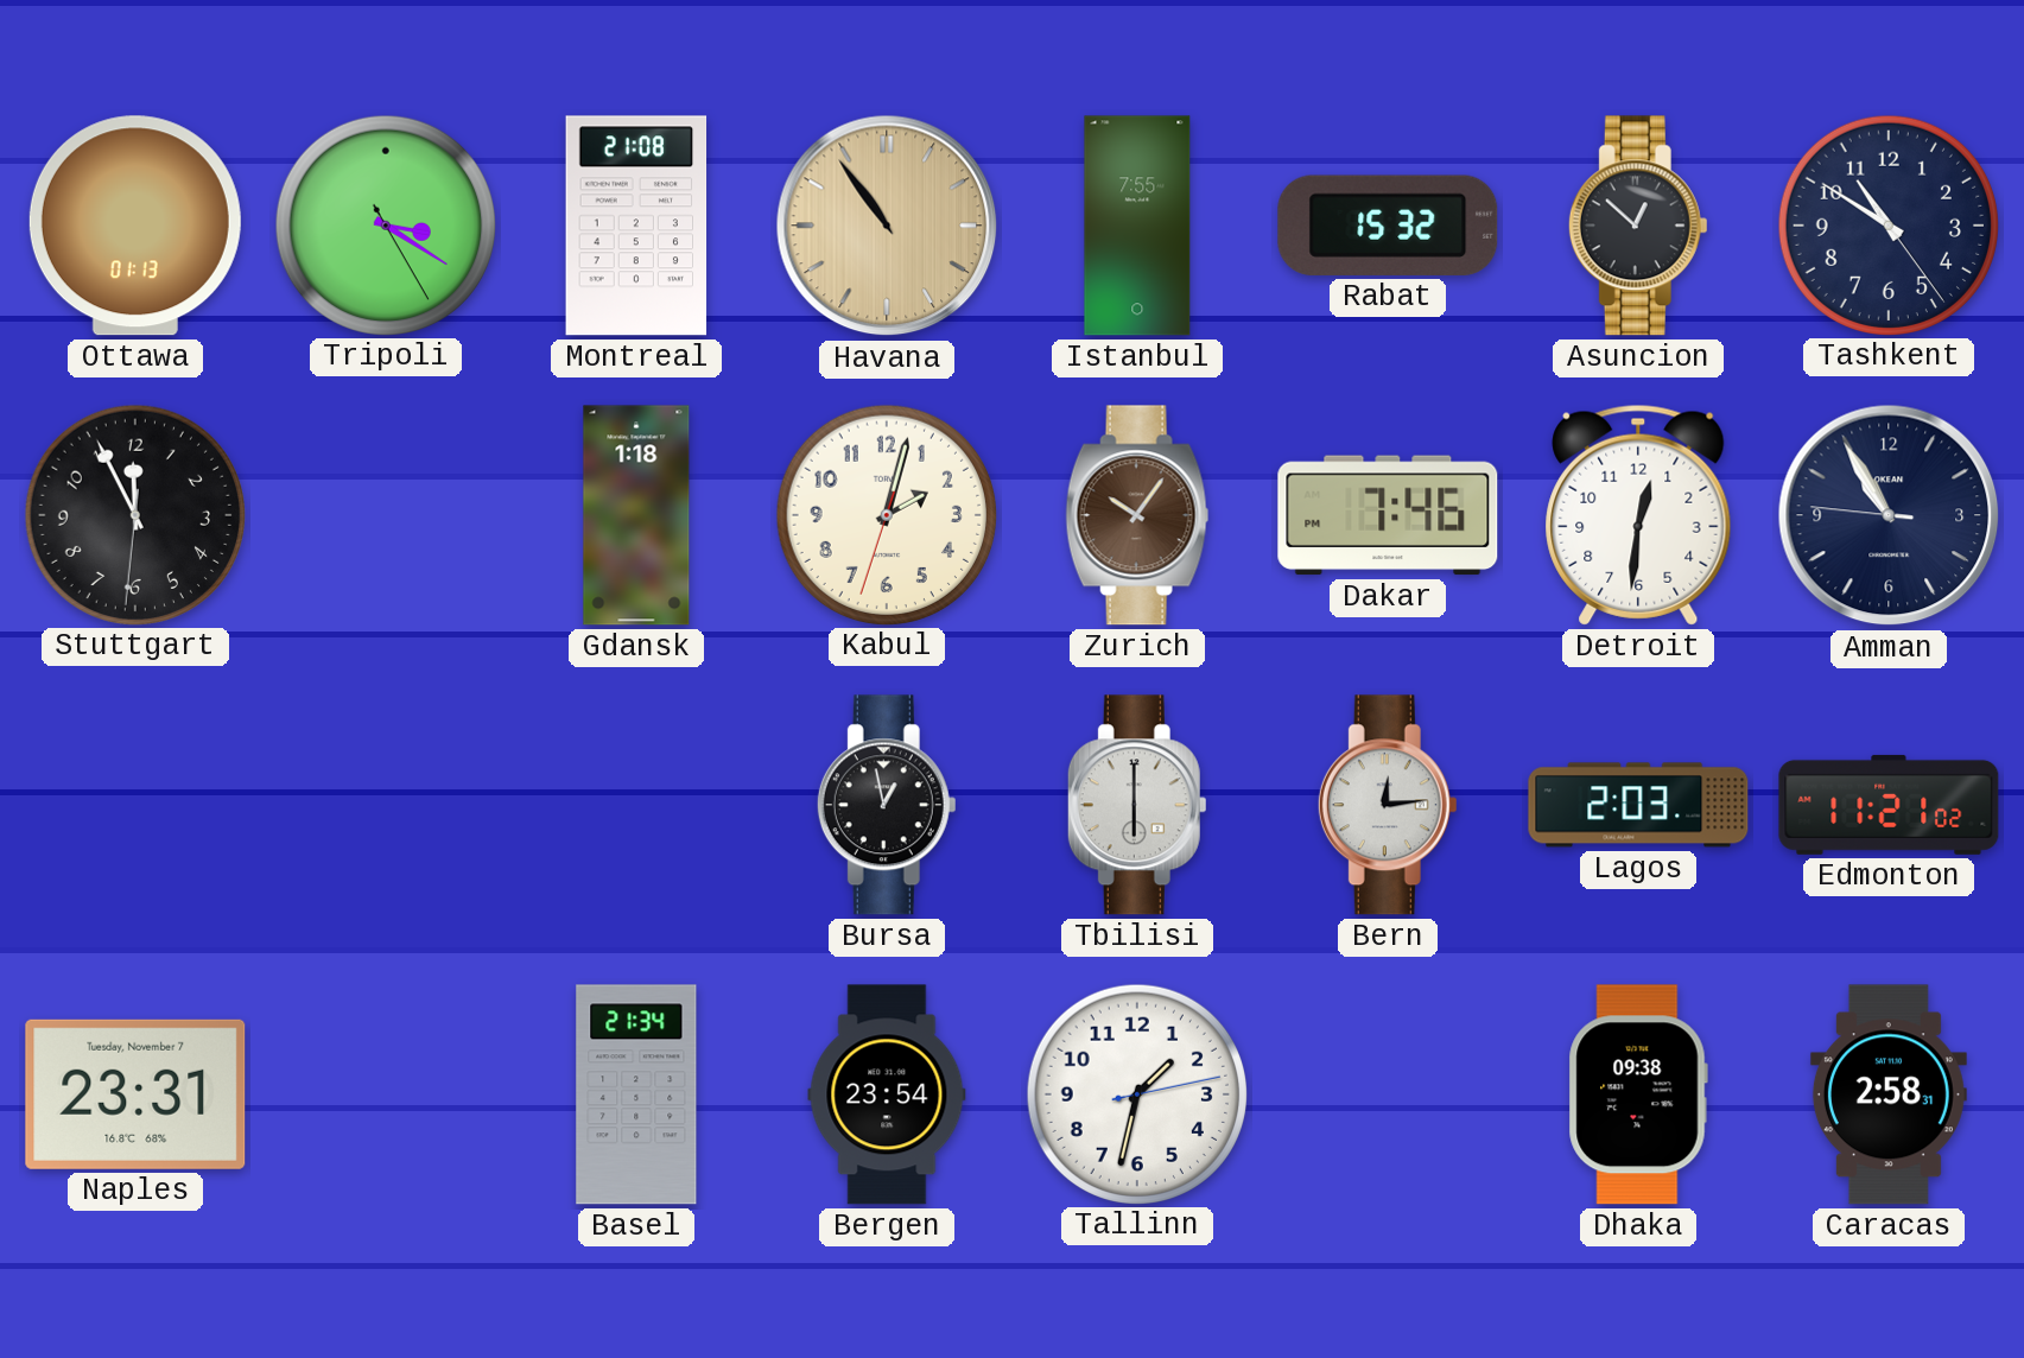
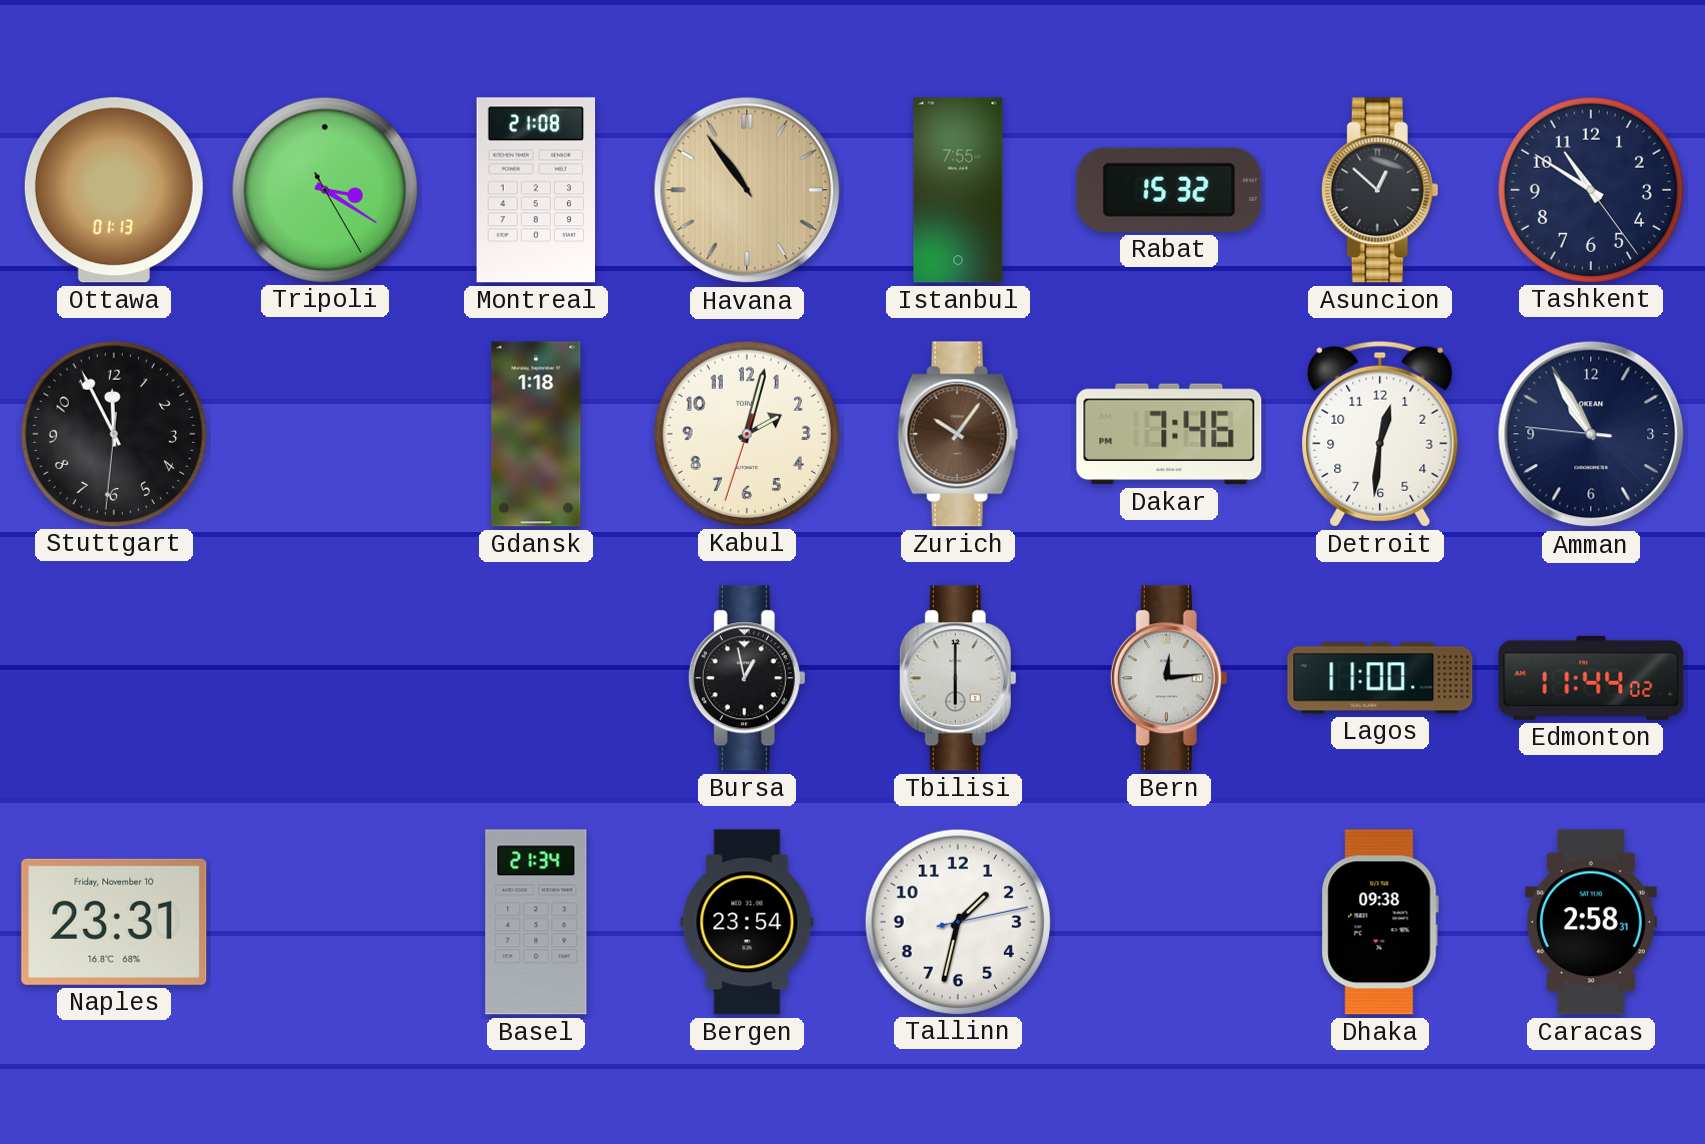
Lagos: 2:03 -> 11:00
Edmonton: 11:21 -> 11:44
Naples date: Tuesday, November 7 -> Friday, November 10
